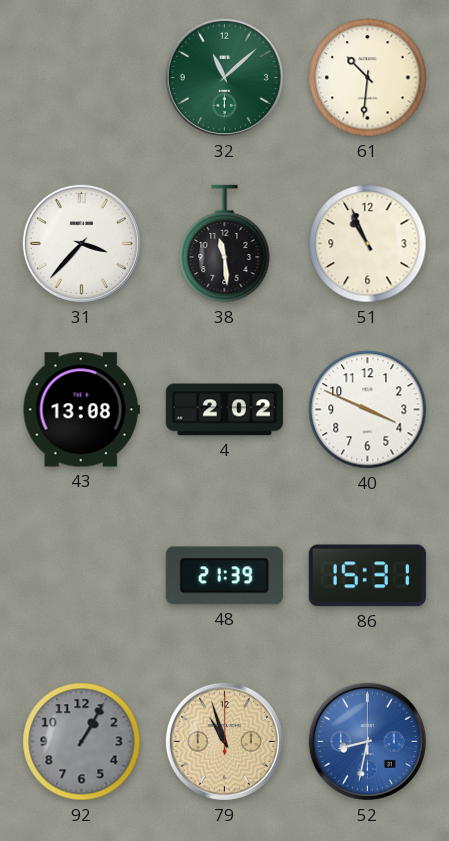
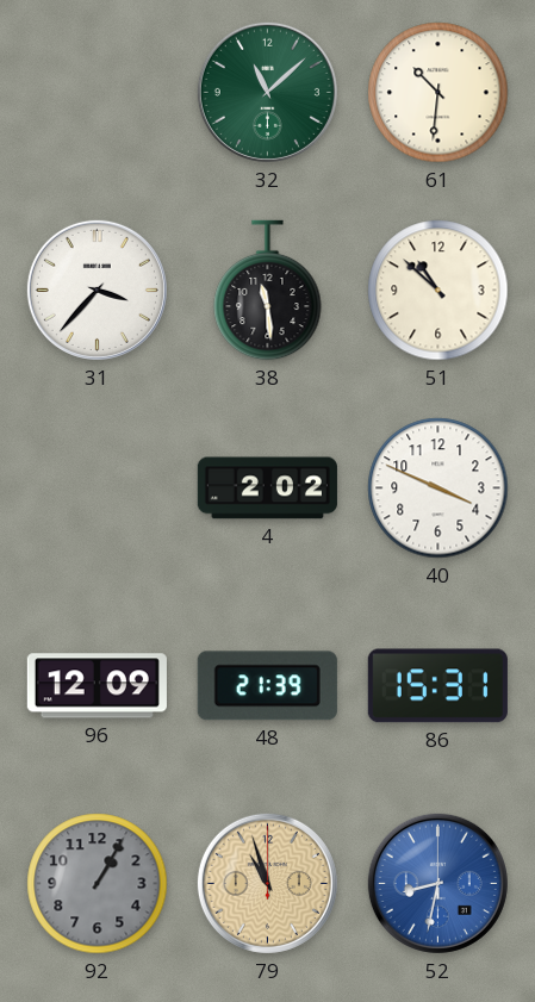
51: 10:56 -> 10:52
43: 13:08 -> none
96: none -> 12:09
